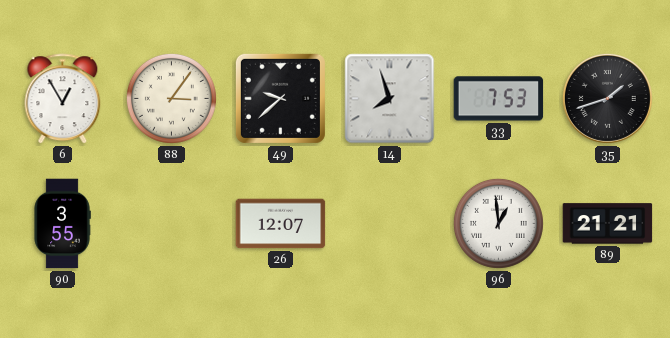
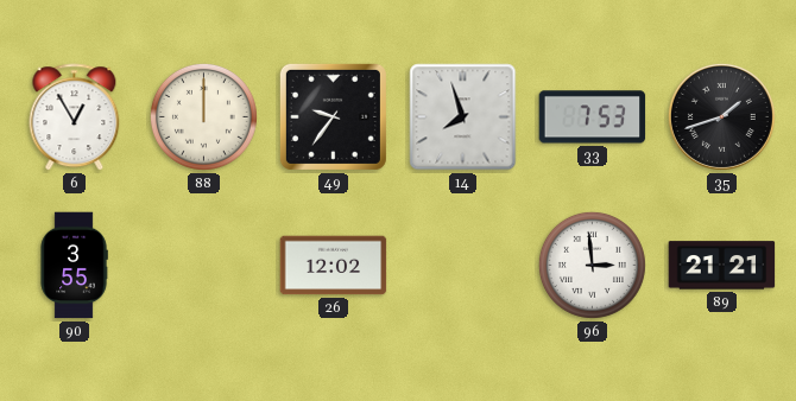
88: 3:06 -> 12:00
49: 9:38 -> 9:36
26: 12:07 -> 12:02
96: 12:59 -> 2:59
